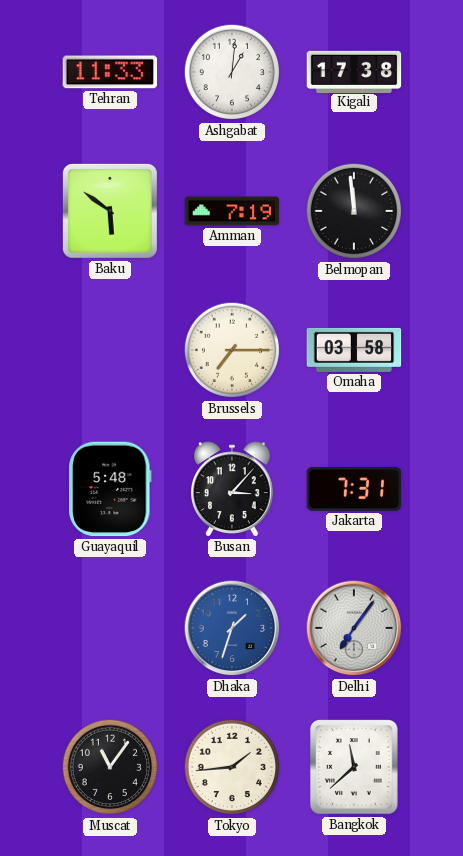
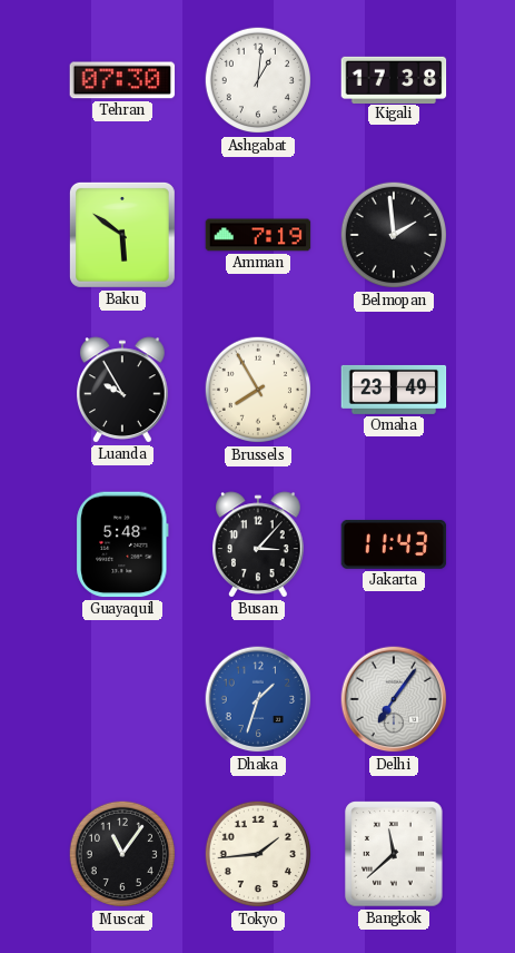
Tehran: 11:33 -> 07:30
Belmopan: 11:59 -> 1:59
Luanda: none -> 9:55
Brussels: 7:15 -> 7:55
Omaha: 03:58 -> 23:49
Jakarta: 7:31 -> 11:43
